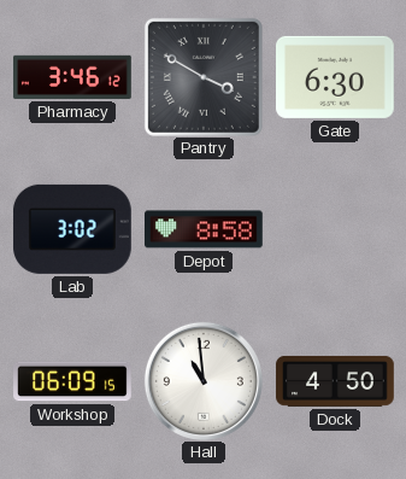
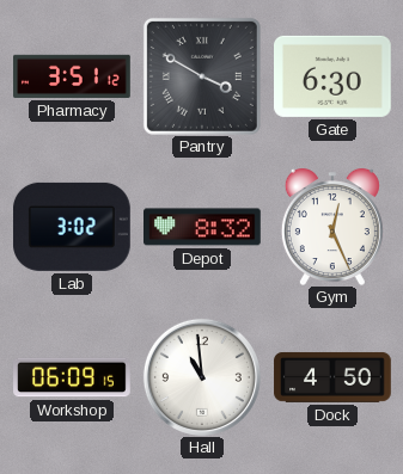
Pharmacy: 3:46 -> 3:51
Depot: 8:58 -> 8:32
Gym: none -> 12:26
